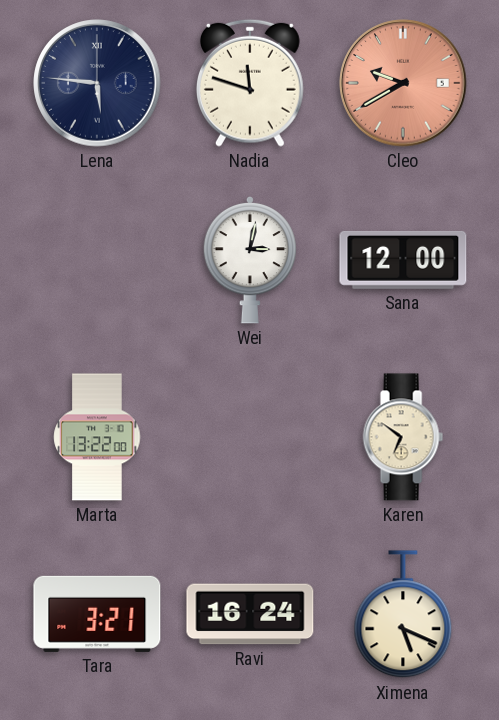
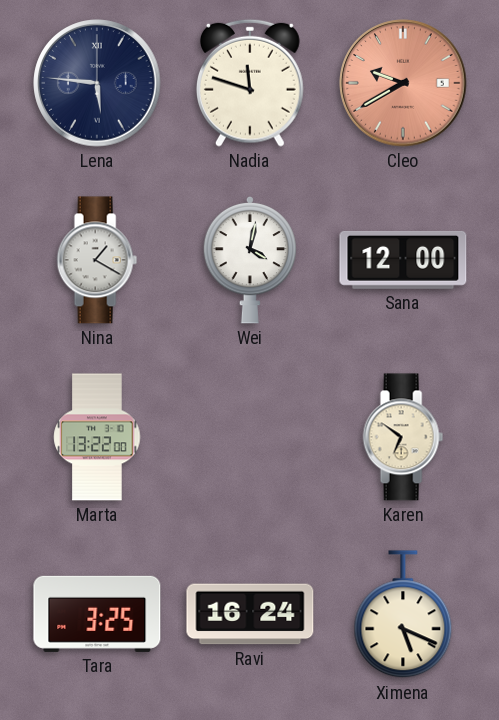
Nina: none -> 1:20
Wei: 3:02 -> 4:02
Tara: 3:21 -> 3:25
